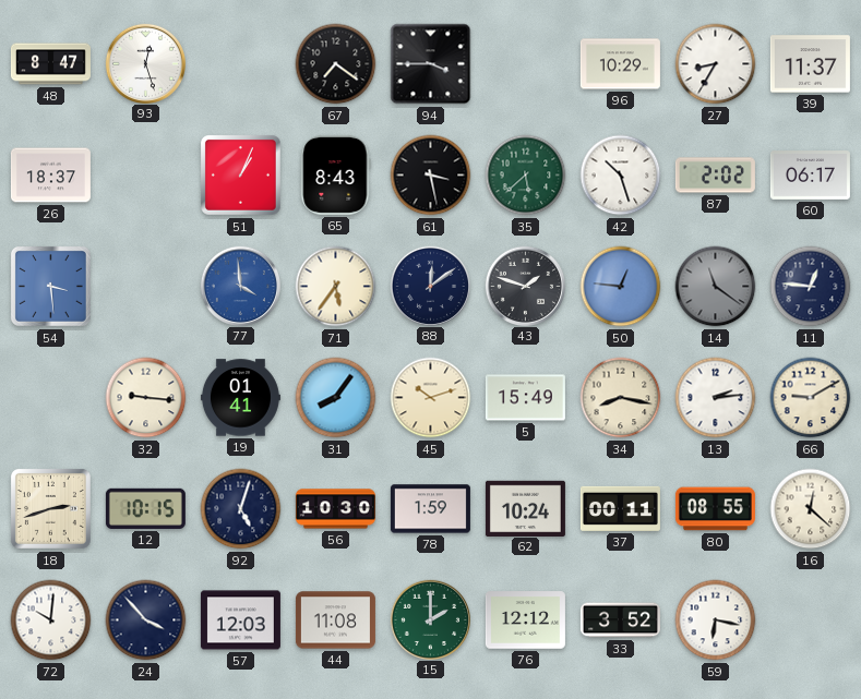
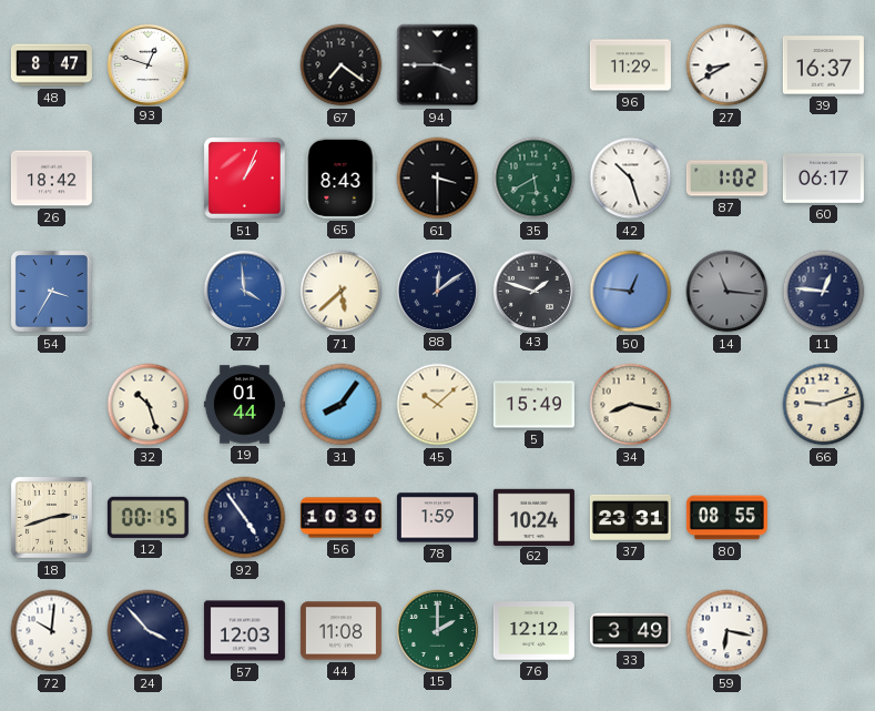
93: 12:27 -> 12:48
96: 10:29 -> 11:29
27: 8:35 -> 8:40
39: 11:37 -> 16:37
26: 18:37 -> 18:42
61: 3:28 -> 3:30
35: 5:38 -> 5:40
87: 2:02 -> 1:02
54: 3:29 -> 3:35
71: 5:36 -> 5:38
14: 11:21 -> 11:16
32: 9:16 -> 10:27
19: 01:41 -> 01:44
45: 10:12 -> 10:08
13: 2:14 -> none
66: 9:10 -> 9:12
12: 10:15 -> 00:15
92: 5:03 -> 4:54
37: 00:11 -> 23:31
16: 12:22 -> none
33: 3:52 -> 3:49
